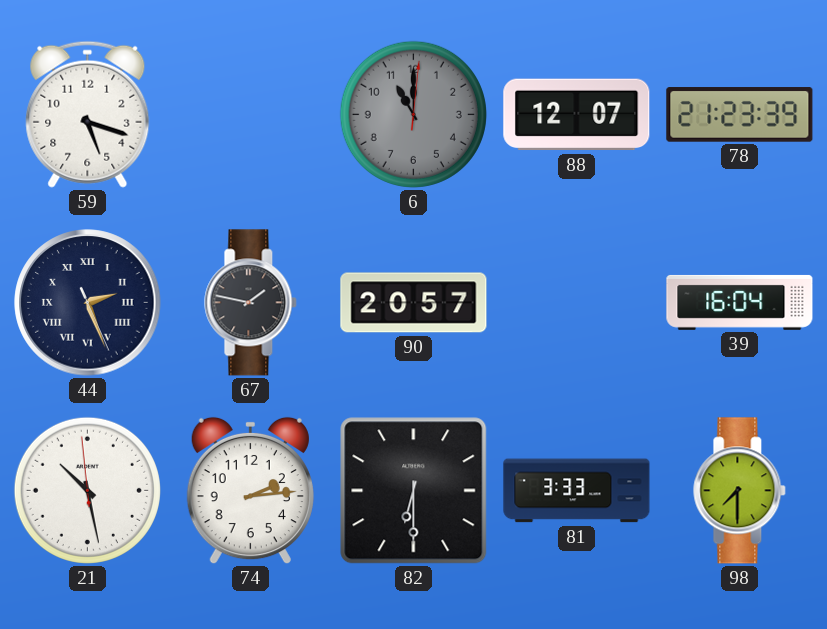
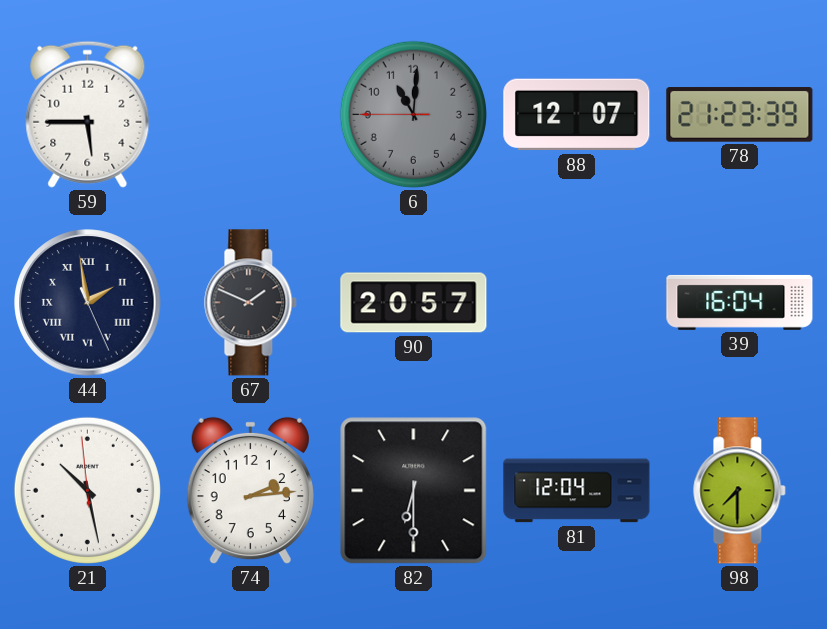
59: 5:18 -> 5:45
6: 11:00:01 -> 11:00:45
44: 2:26 -> 1:58
67: 1:47 -> 1:49
81: 3:33 -> 12:04
